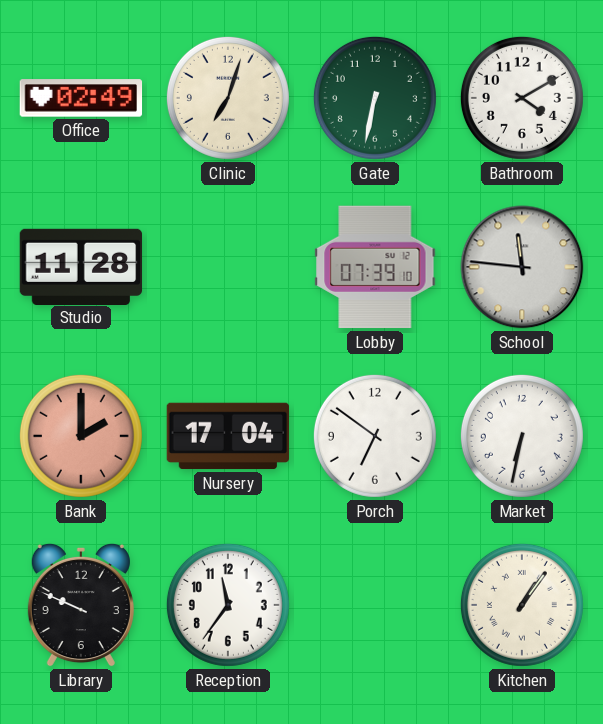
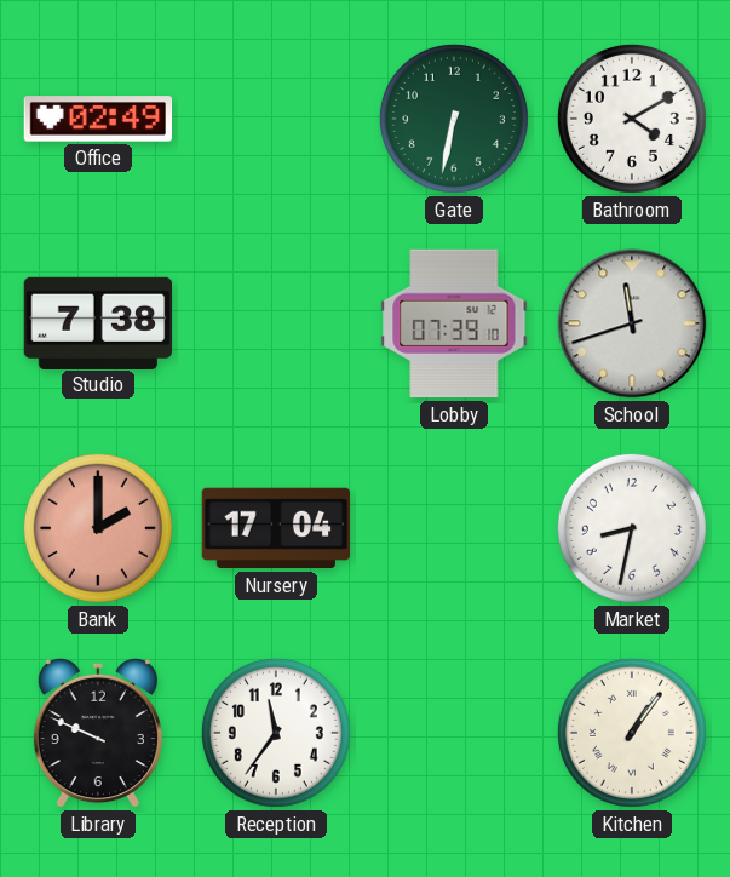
Clinic: 7:03 -> none
Studio: 11:28 -> 7:38
School: 11:46 -> 11:42
Porch: 6:51 -> none
Market: 6:32 -> 8:32
